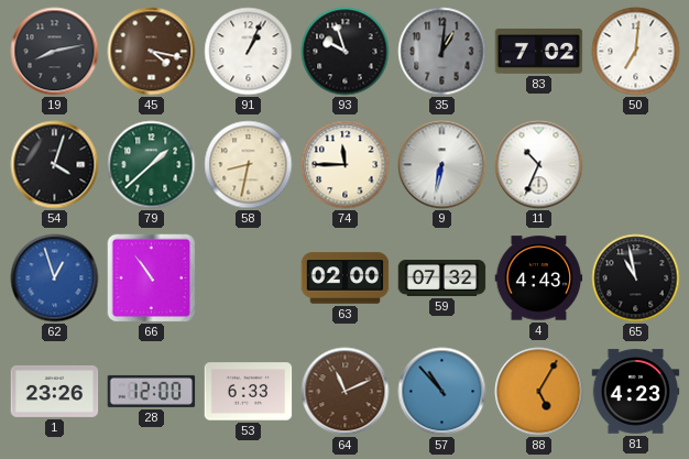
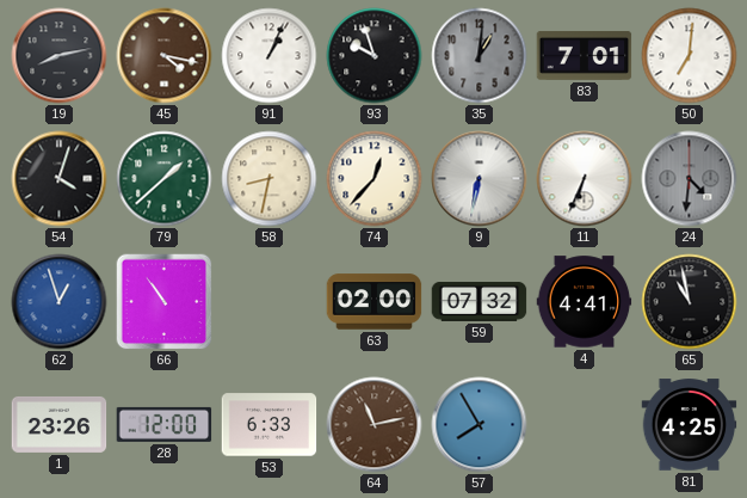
83: 7:02 -> 7:01
74: 11:45 -> 12:37
11: 10:34 -> 6:34
24: none -> 4:31
4: 4:43 -> 4:41
64: 11:11 -> 11:13
57: 10:53 -> 7:55
88: 5:05 -> none
81: 4:23 -> 4:25
